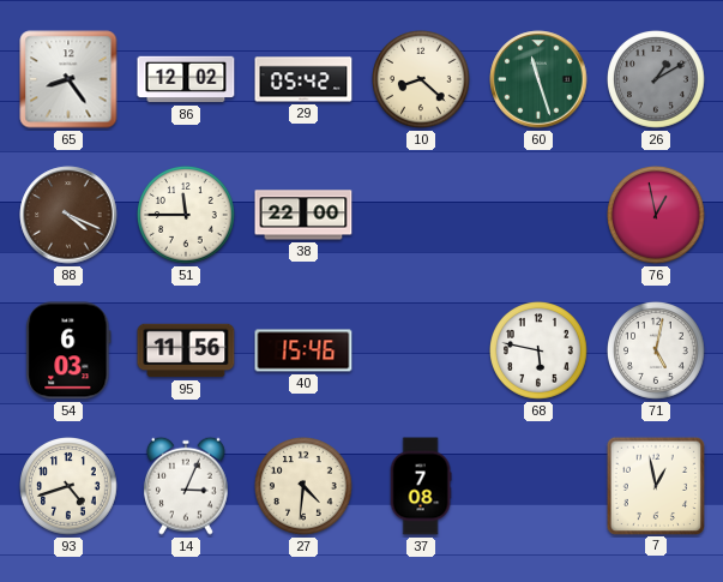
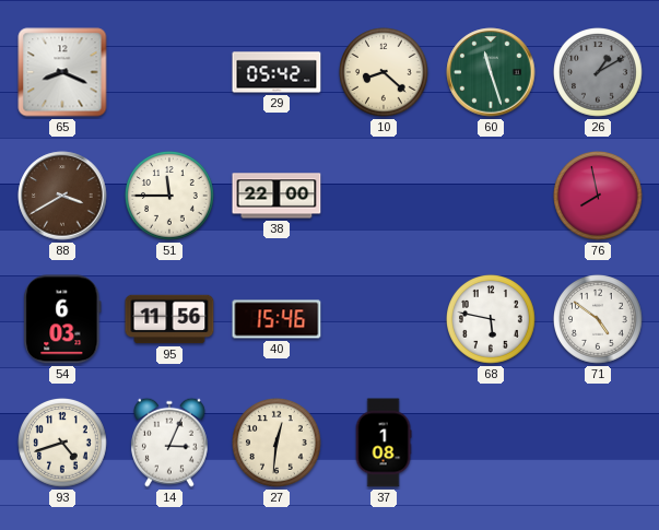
65: 8:24 -> 8:19
86: 12:02 -> none
88: 4:19 -> 3:40
76: 12:58 -> 7:58
71: 5:02 -> 4:51
27: 4:31 -> 12:31
37: 7:08 -> 1:08
7: 12:58 -> none
